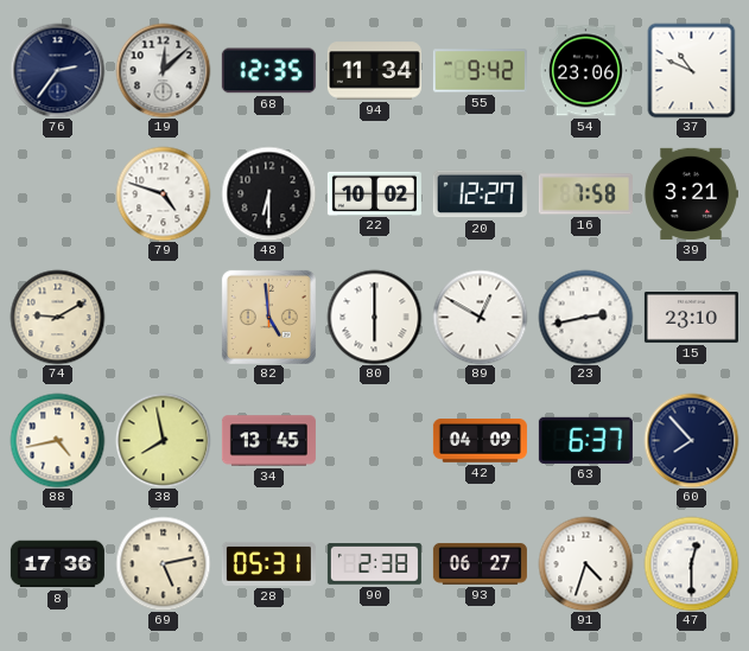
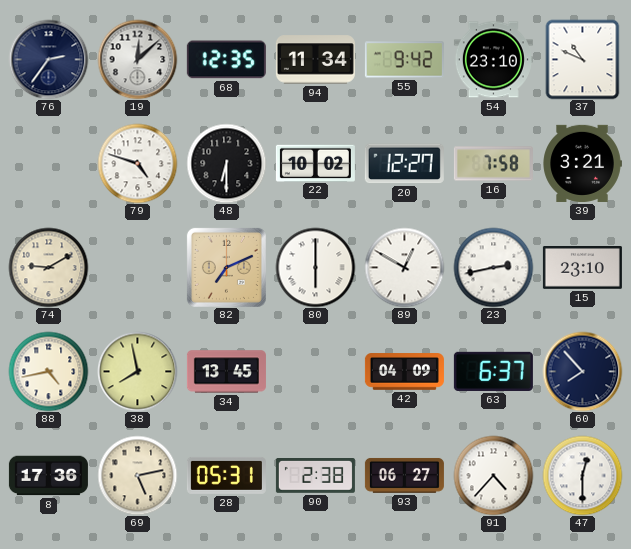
54: 23:06 -> 23:10
82: 4:59 -> 7:11
91: 4:33 -> 4:37
